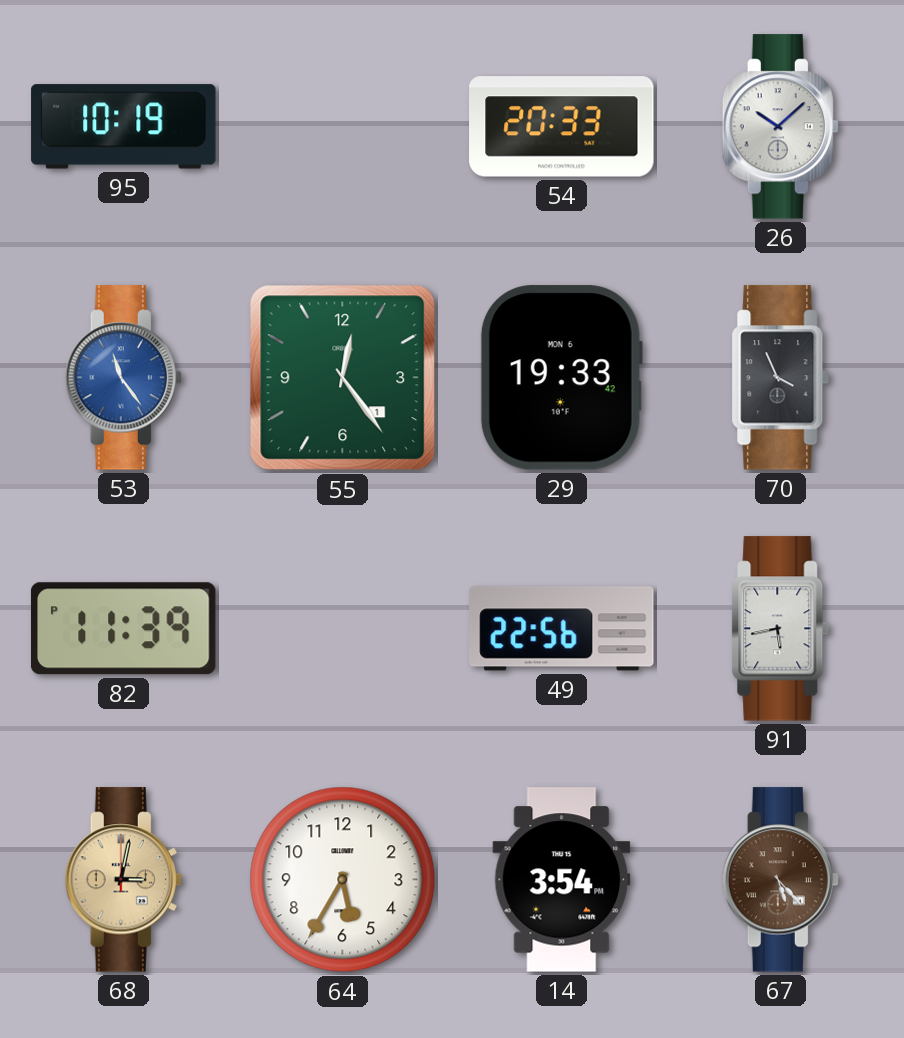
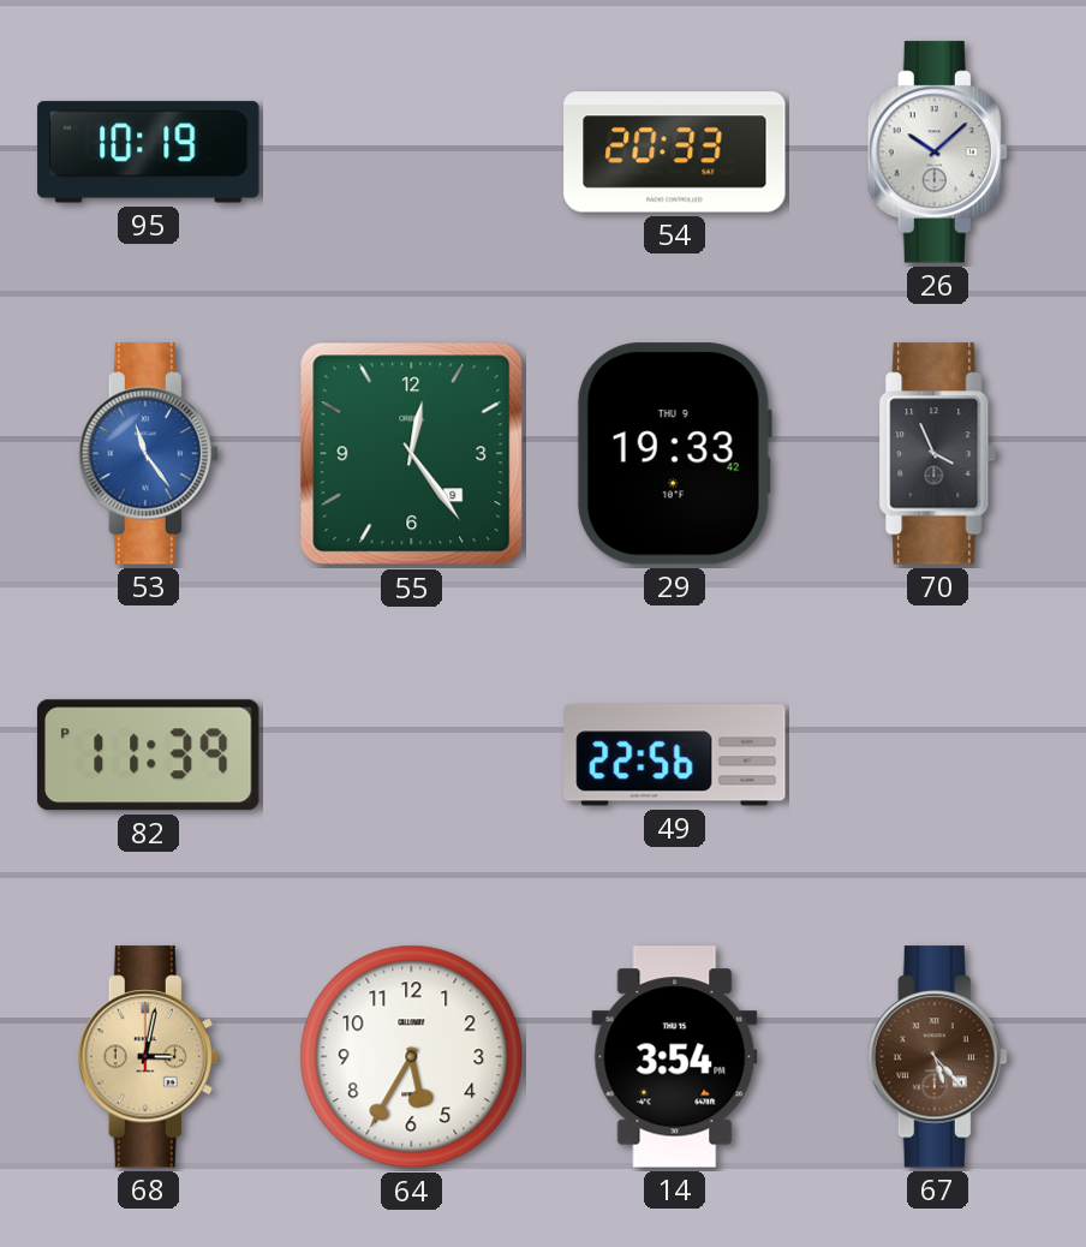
55 date: 1 -> 9
29 date: MON 6 -> THU 9
91: 5:43 -> none
